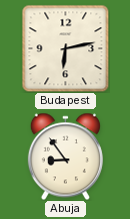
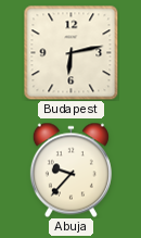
Abuja: 8:54 -> 9:37
